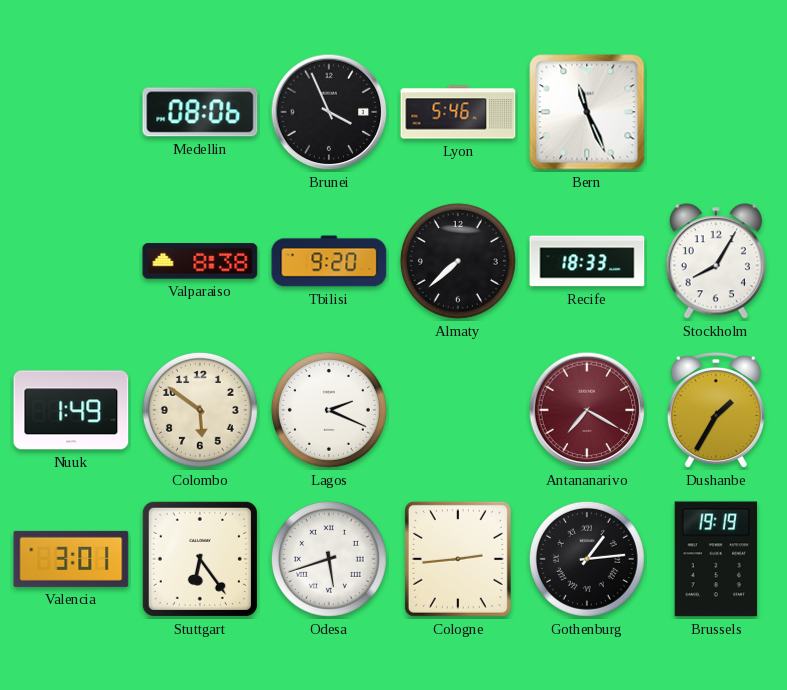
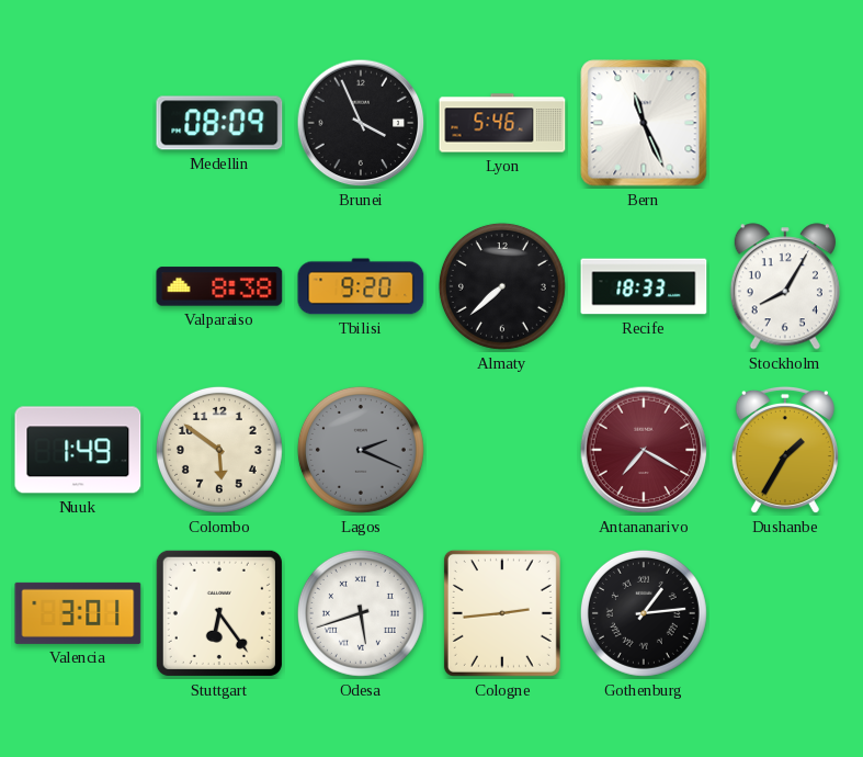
Medellin: 08:06 -> 08:09
Lagos dial: white -> grey
Brussels: 19:19 -> none
